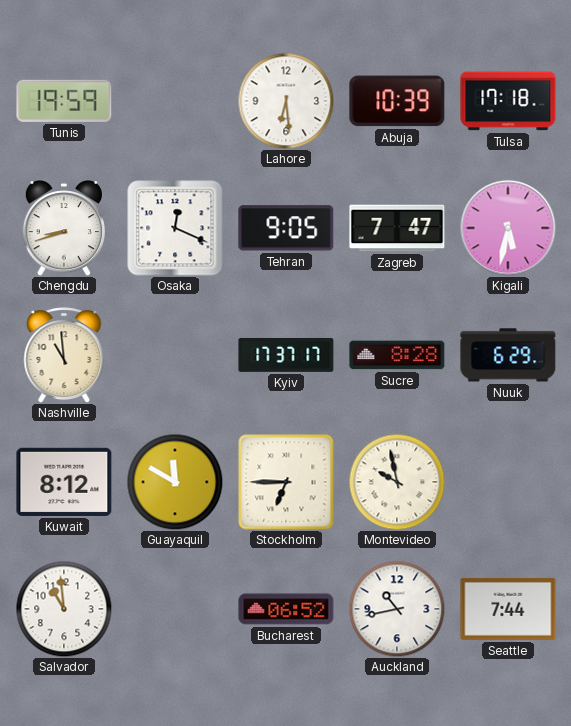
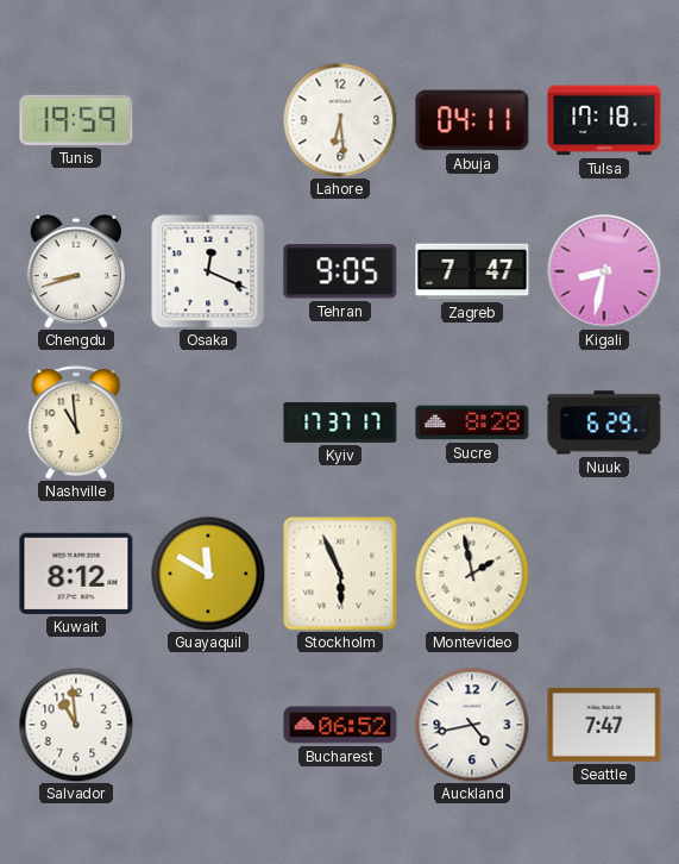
Abuja: 10:39 -> 04:11
Kigali: 5:32 -> 8:32
Stockholm: 6:45 -> 5:56
Montevideo: 9:58 -> 1:58
Auckland: 10:43 -> 4:43
Seattle: 7:44 -> 7:47
